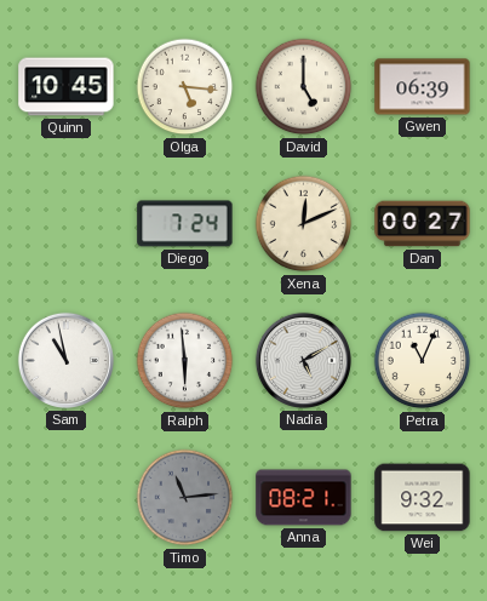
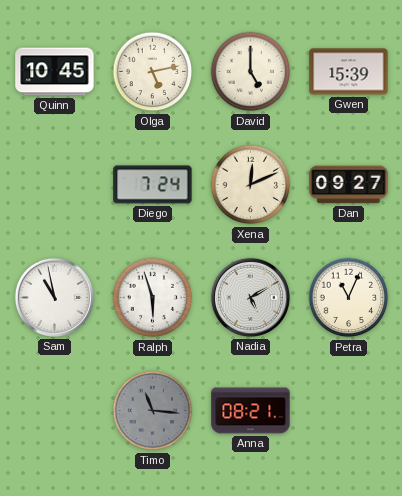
Olga: 5:16 -> 5:13
Gwen: 06:39 -> 15:39
Dan: 00:27 -> 09:27
Ralph: 5:59 -> 5:57
Timo: 11:14 -> 11:16
Wei: 9:32 -> none
